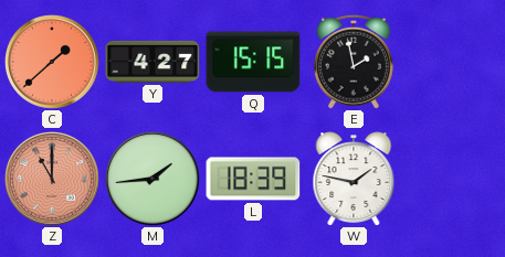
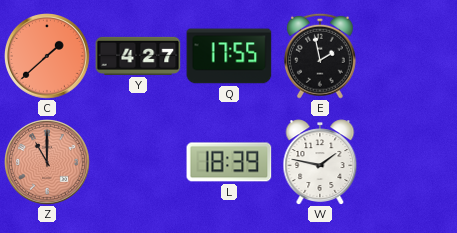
Q: 15:15 -> 17:55
M: 1:44 -> none
